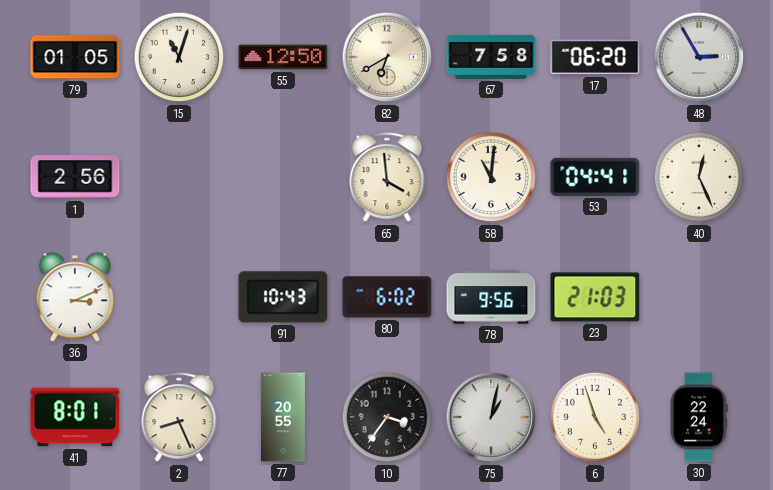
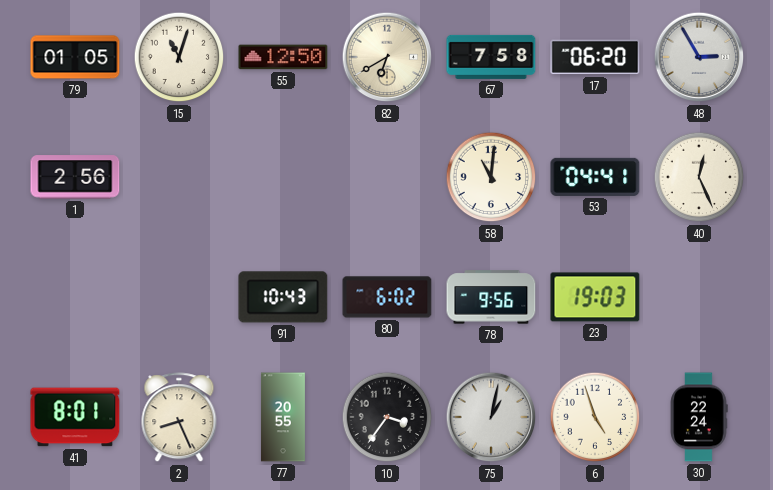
65: 3:59 -> none
36: 3:11 -> none
23: 21:03 -> 19:03
